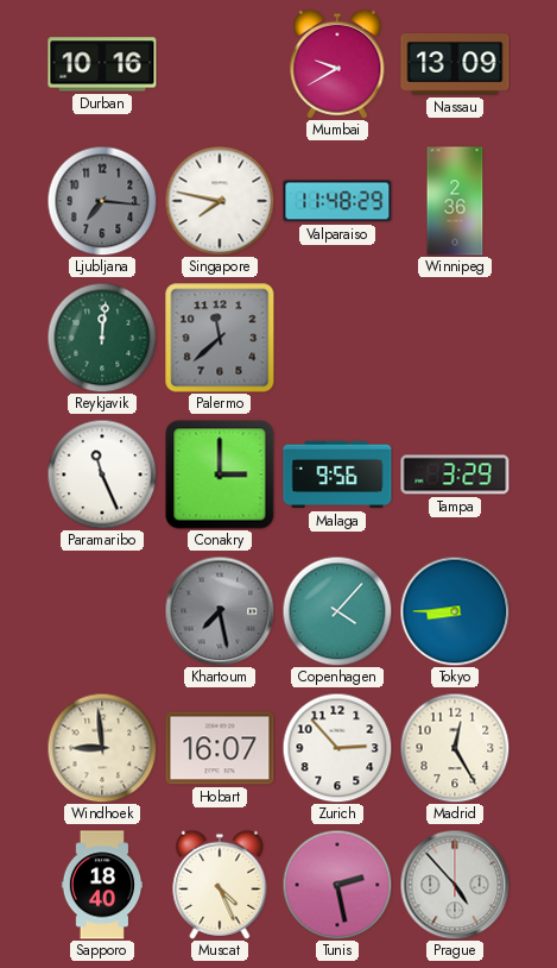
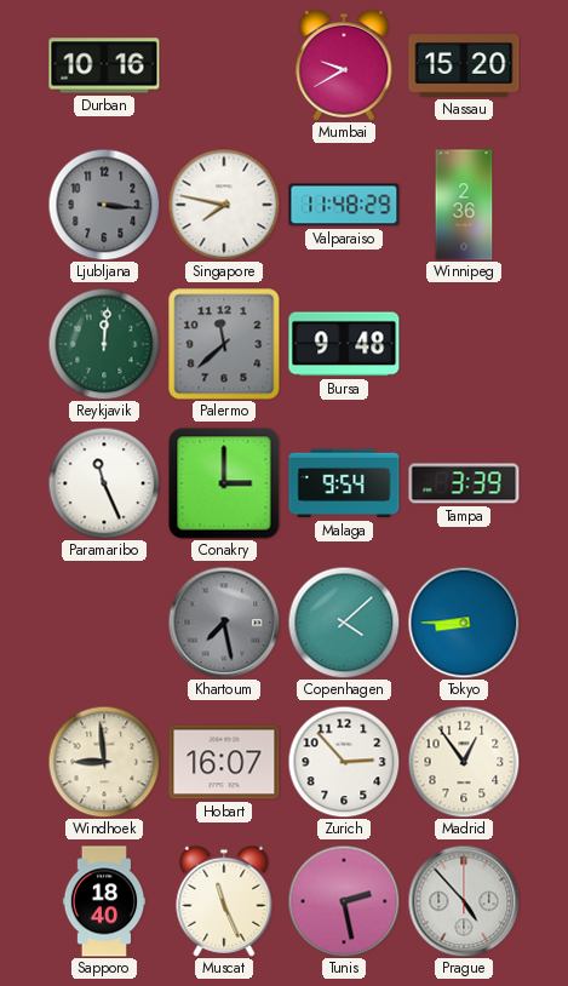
Nassau: 13:09 -> 15:20
Ljubljana: 7:16 -> 3:16
Bursa: none -> 9:48
Malaga: 9:56 -> 9:54
Tampa: 3:29 -> 3:39
Copenhagen: 4:07 -> 4:08
Madrid: 12:25 -> 12:54
Muscat: 4:26 -> 11:26
